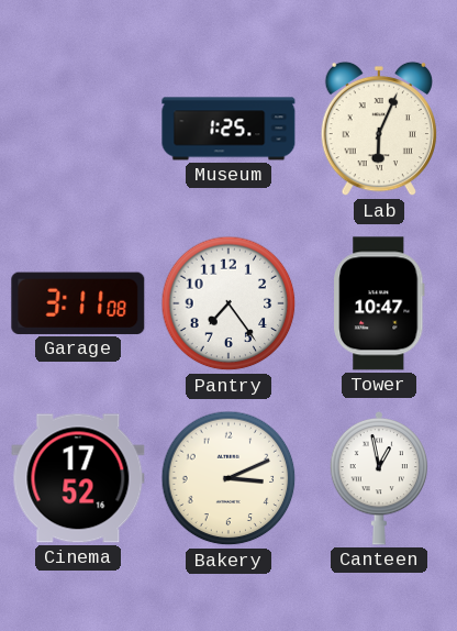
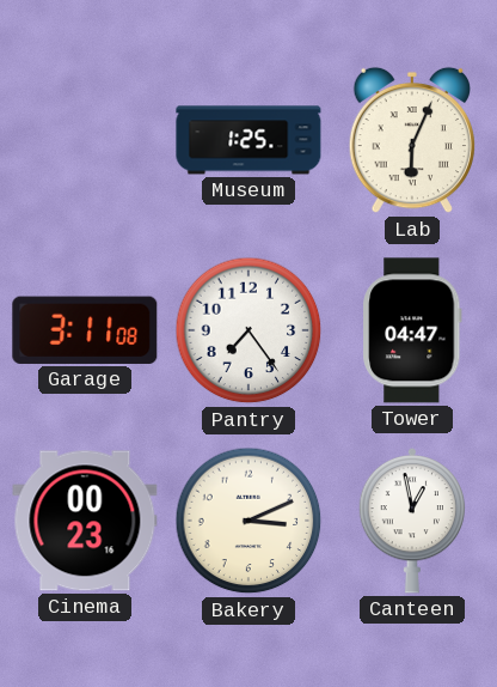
Tower: 10:47 -> 04:47
Cinema: 17:52 -> 00:23
